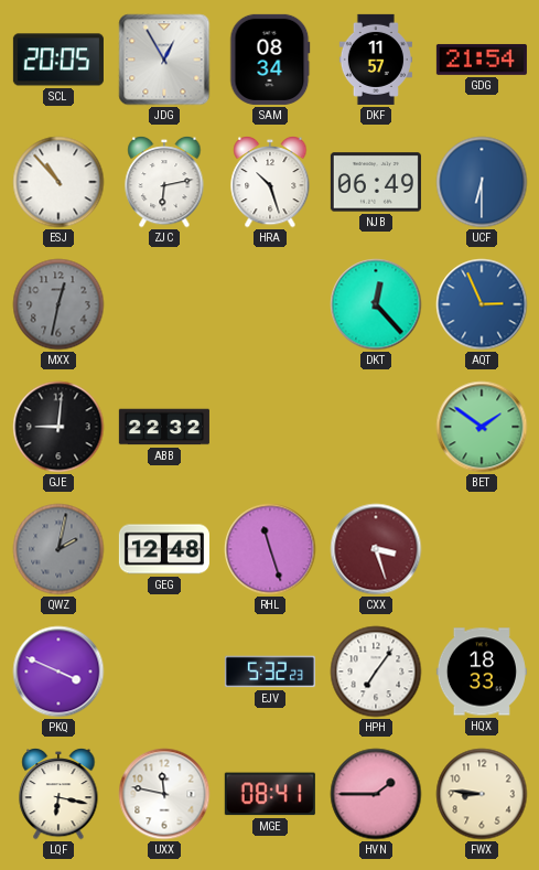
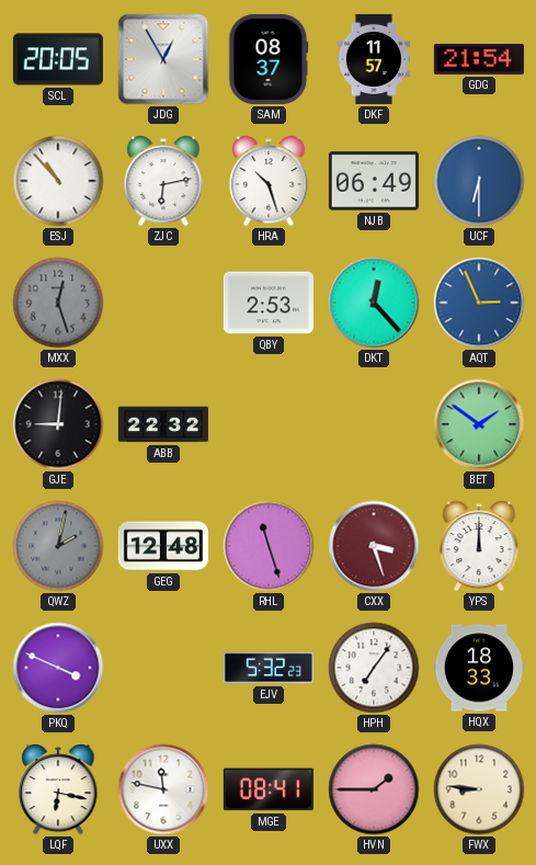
SAM: 08:34 -> 08:37
MXX: 12:32 -> 12:27
QBY: none -> 2:53
YPS: none -> 12:00
